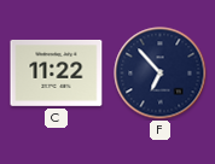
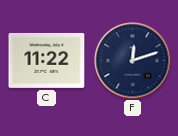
F: 6:53 -> 12:12
